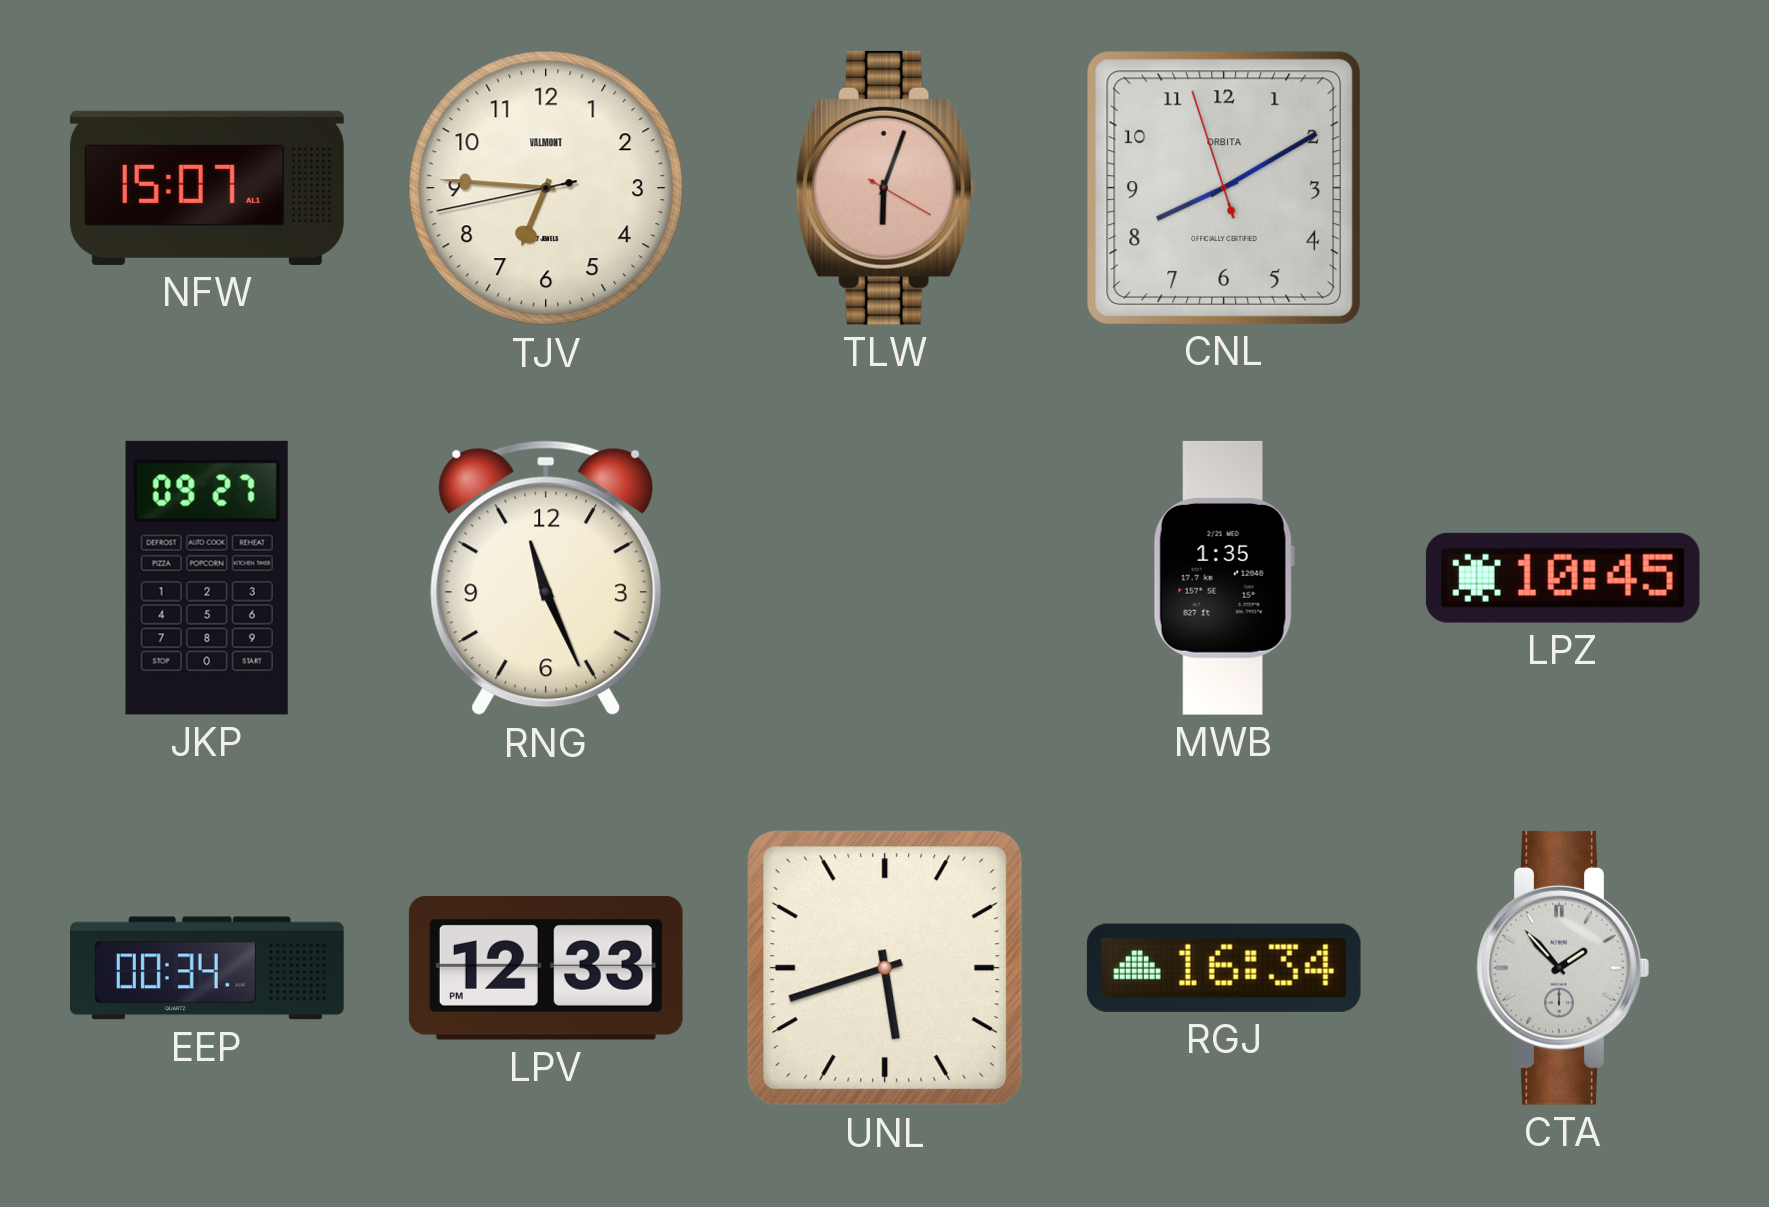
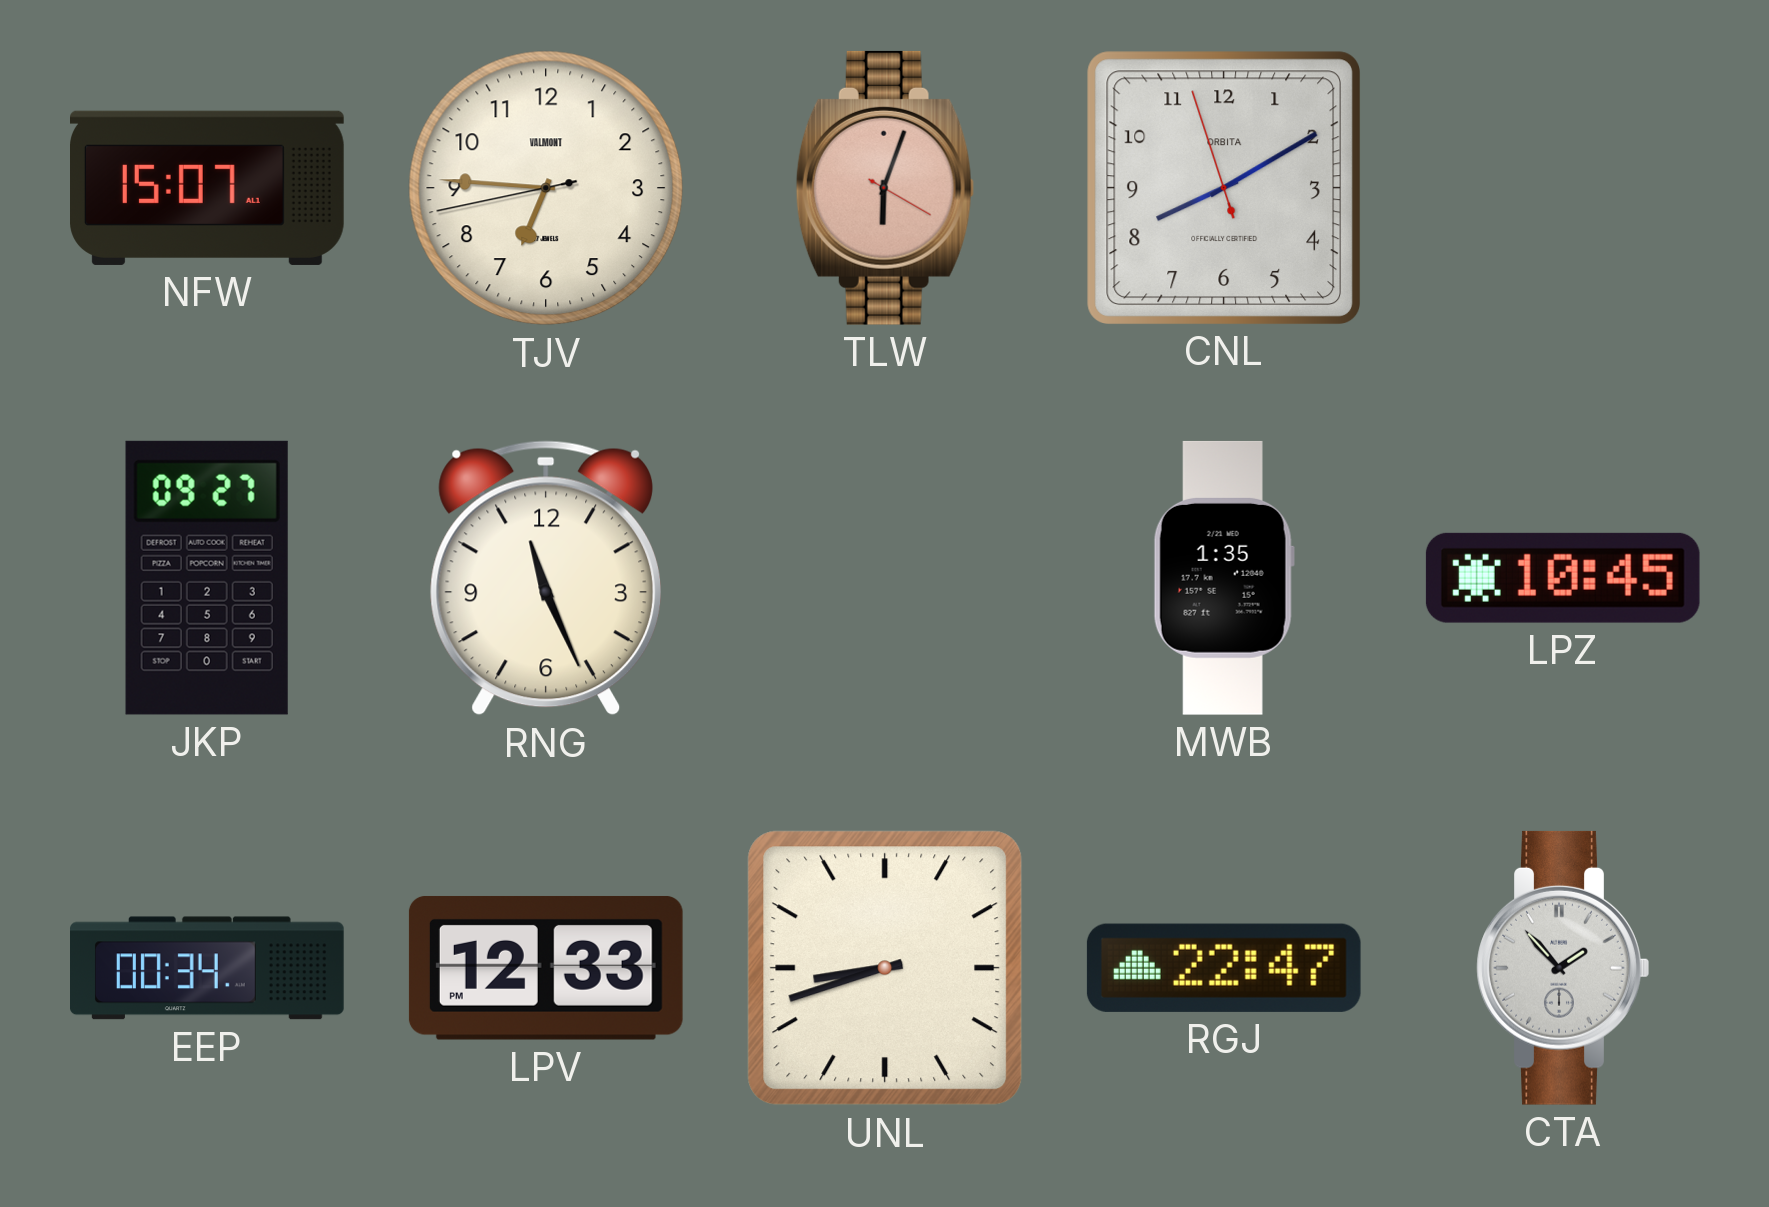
UNL: 5:42 -> 8:42
RGJ: 16:34 -> 22:47
